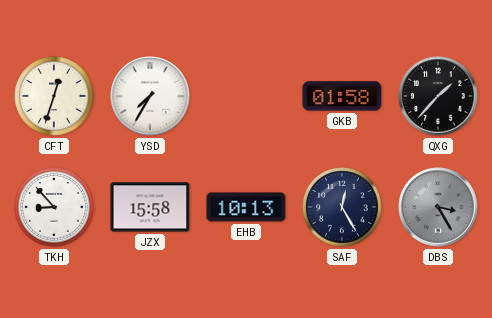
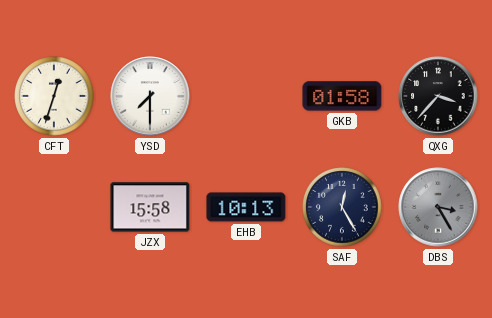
YSD: 7:35 -> 7:30
QXG: 1:37 -> 3:37
TKH: 8:53 -> none
